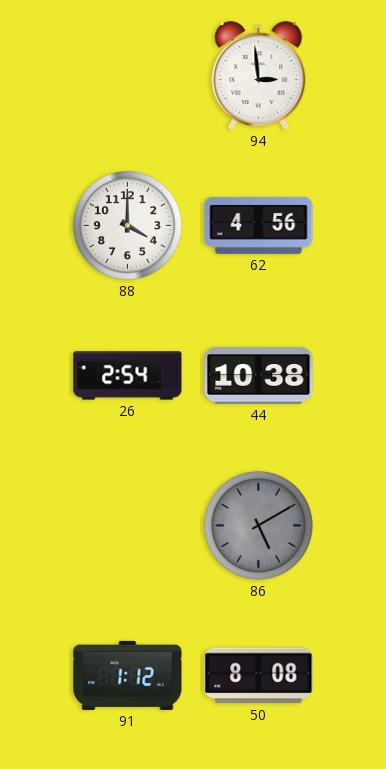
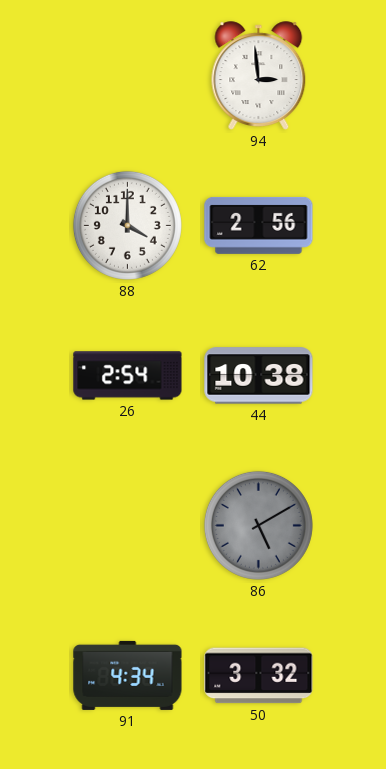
62: 4:56 -> 2:56
91: 1:12 -> 4:34
50: 8:08 -> 3:32
